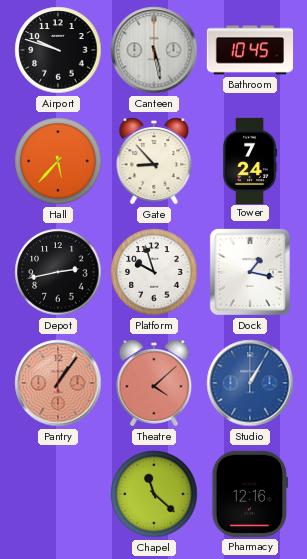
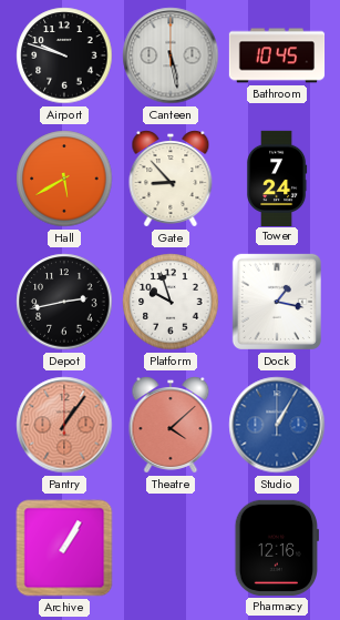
Hall: 5:37 -> 5:40
Archive: none -> 1:05
Chapel: 11:22 -> none
